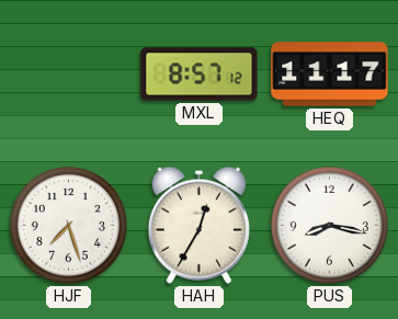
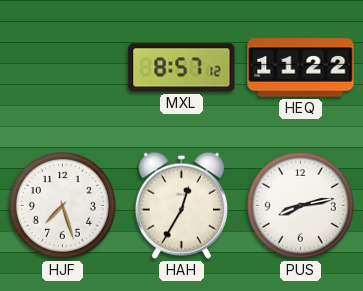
HEQ: 11:17 -> 11:22
PUS: 8:17 -> 8:13
